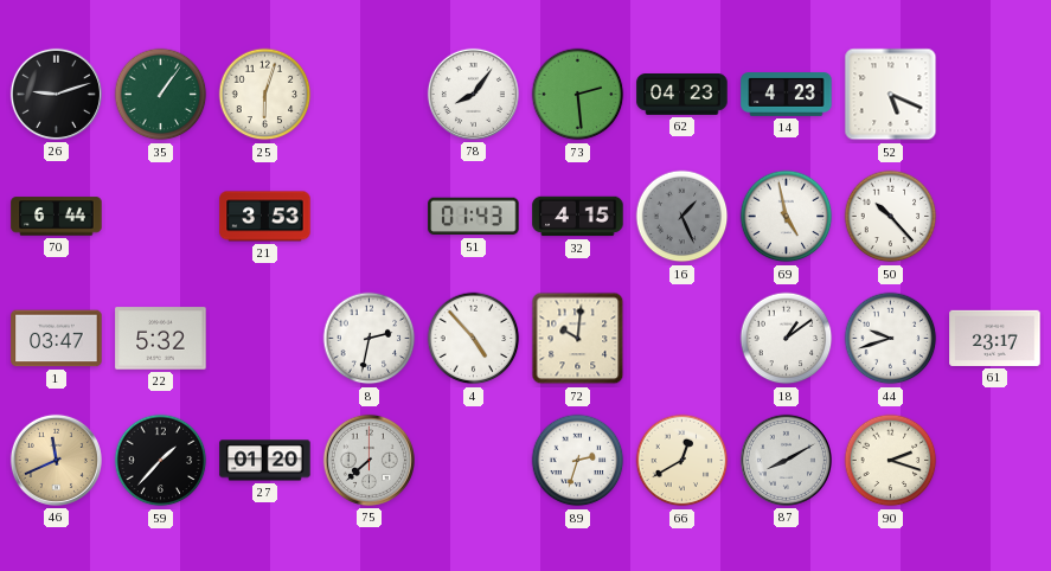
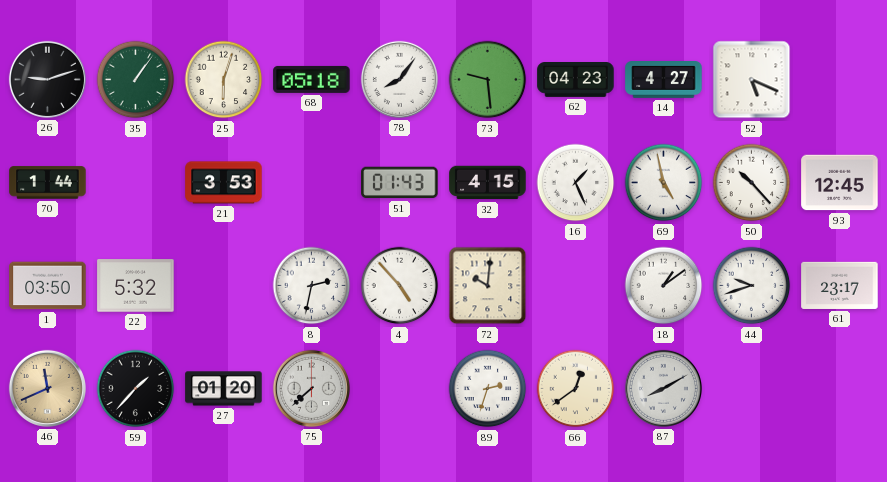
68: none -> 05:18
73: 2:29 -> 9:29
14: 4:23 -> 4:27
70: 6:44 -> 1:44
16 dial: grey -> white
93: none -> 12:45
1: 03:47 -> 03:50
66: 12:40 -> 12:39
90: 2:18 -> none
